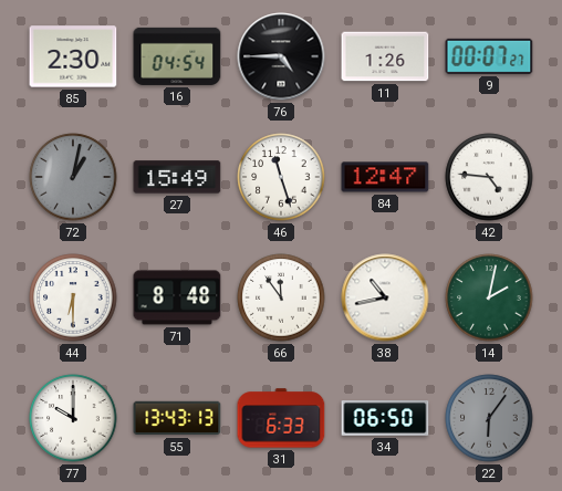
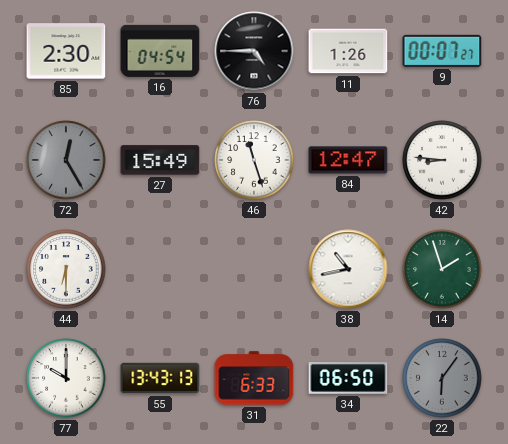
72: 1:02 -> 12:25
42: 4:46 -> 8:46
71: 8:48 -> none
66: 11:54 -> none
14: 2:02 -> 1:57
